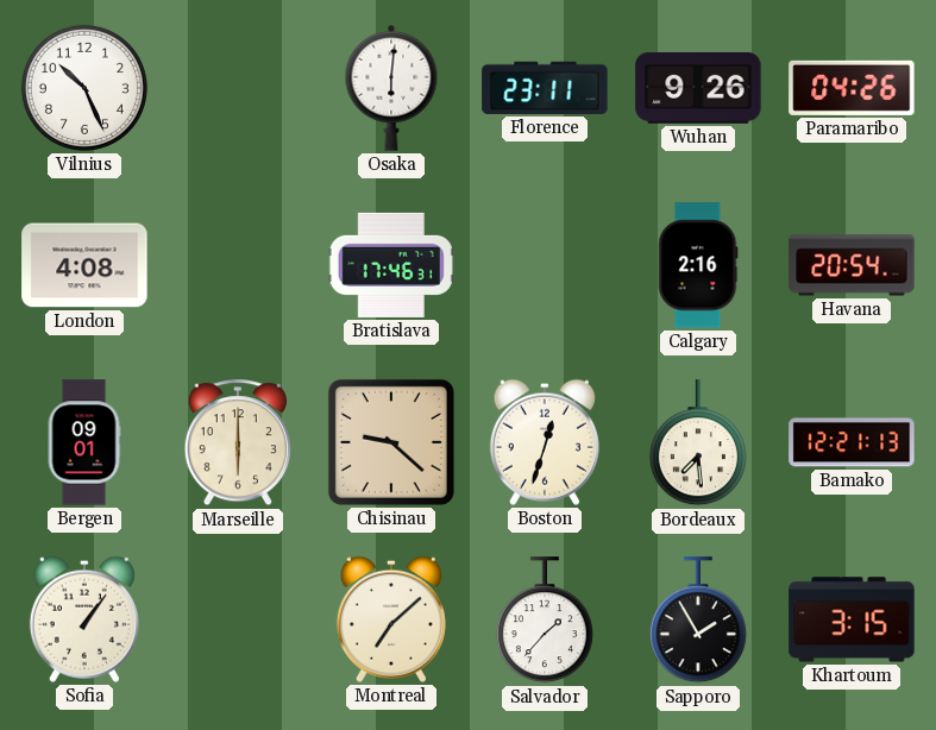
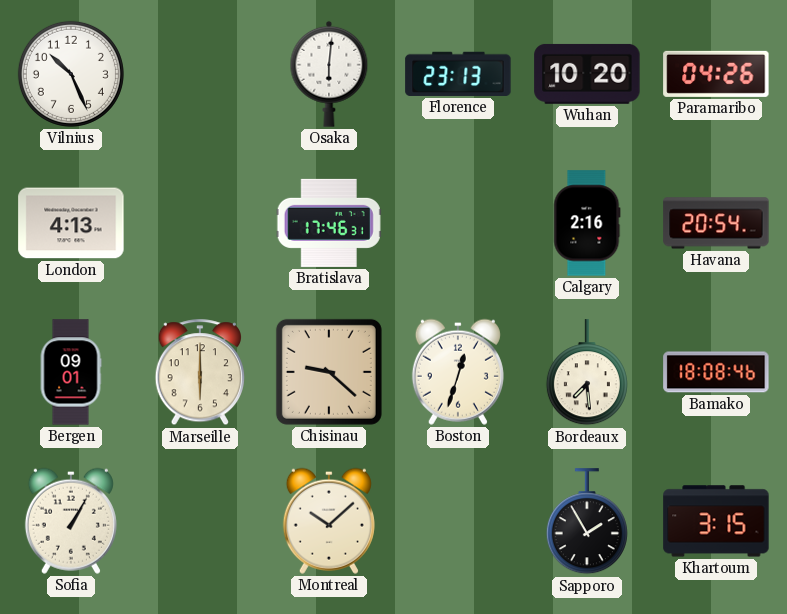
Florence: 23:11 -> 23:13
Wuhan: 9:26 -> 10:20
London: 4:08 -> 4:13
Bamako: 12:21 -> 18:08
Sofia: 1:06 -> 1:05
Montreal: 7:08 -> 10:08
Salvador: 1:37 -> none
